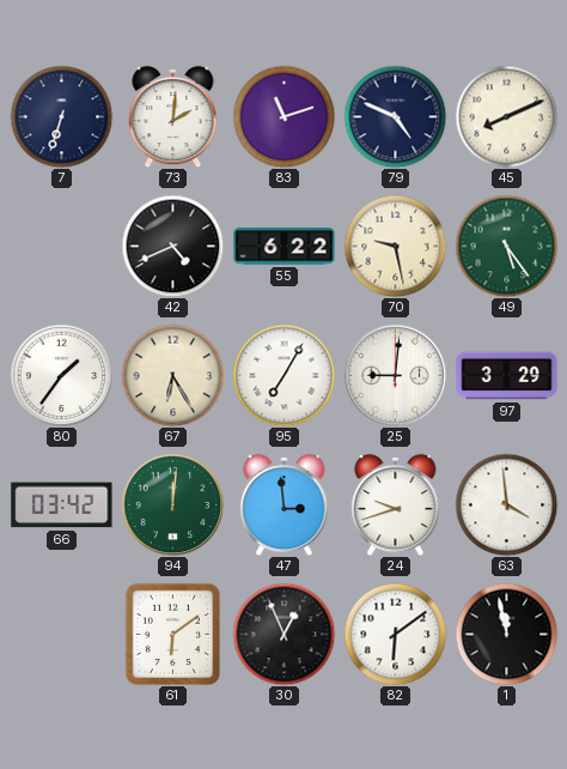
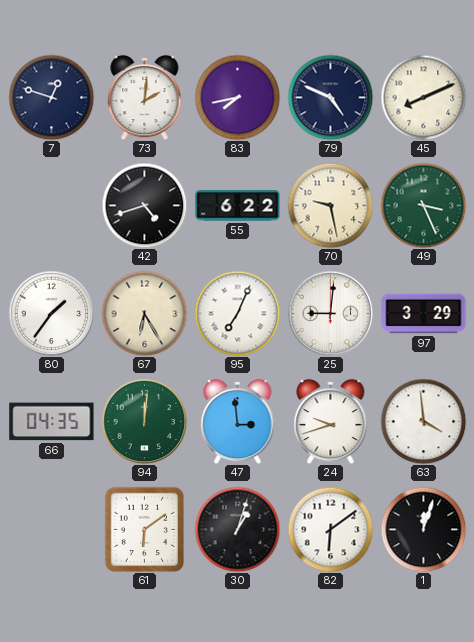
7: 6:33 -> 12:48
83: 11:12 -> 7:43
42: 4:41 -> 4:42
49: 5:24 -> 3:26
95: 7:05 -> 7:04
66: 03:42 -> 04:35
30: 12:56 -> 1:03
1: 11:58 -> 12:03
